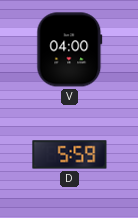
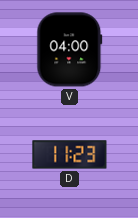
D: 5:59 -> 11:23
